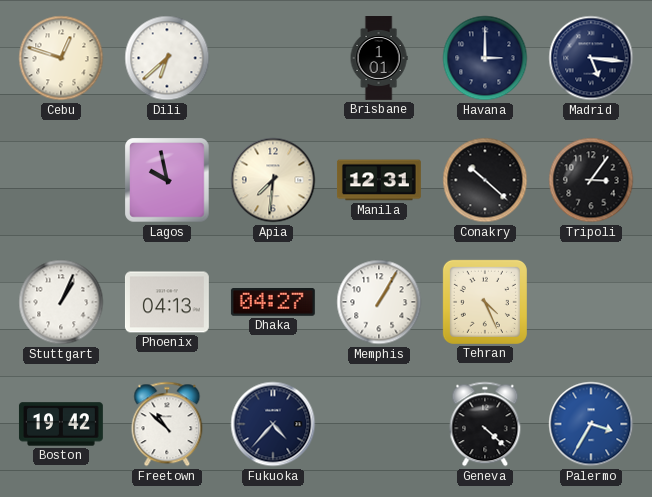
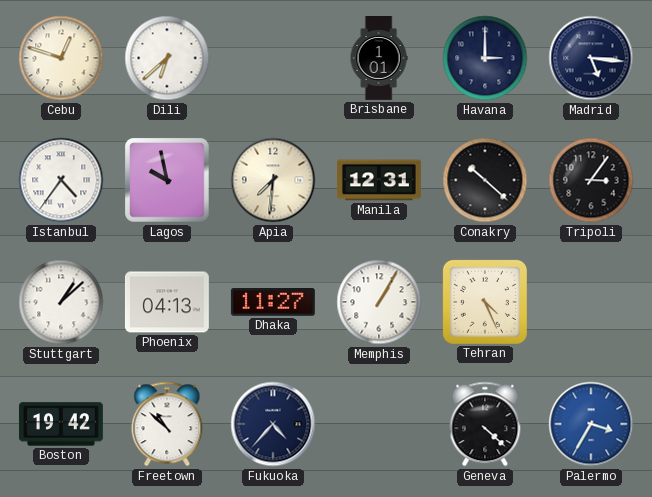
Istanbul: none -> 4:36
Stuttgart: 1:04 -> 1:08
Dhaka: 04:27 -> 11:27
